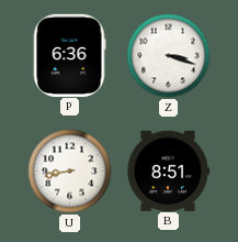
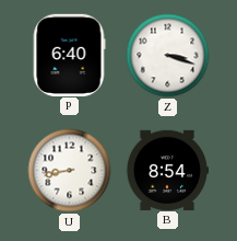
P: 6:36 -> 6:40
B: 8:51 -> 8:54
